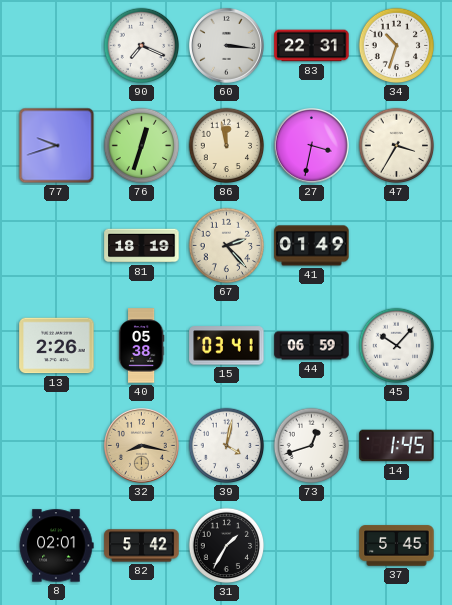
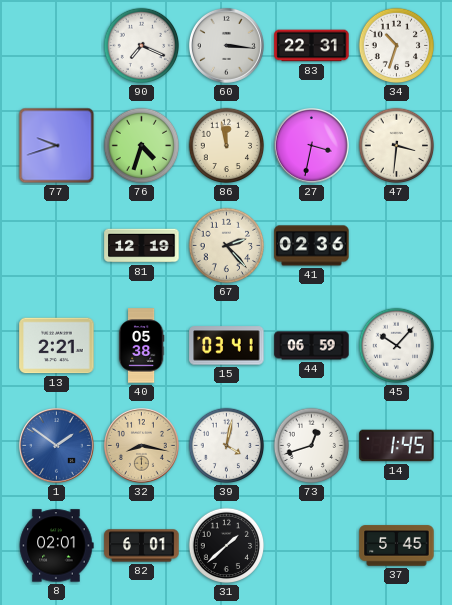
76: 12:33 -> 4:33
47: 3:35 -> 3:31
81: 18:19 -> 12:19
41: 01:49 -> 02:36
13: 2:26 -> 2:21
1: none -> 1:51
82: 5:42 -> 6:01
31: 1:35 -> 1:38
